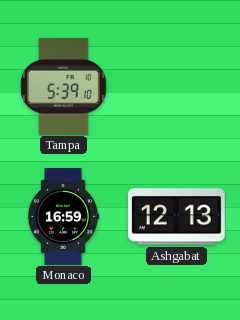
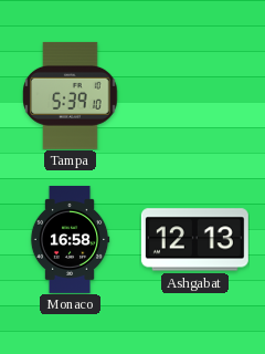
Monaco: 16:59 -> 16:58
